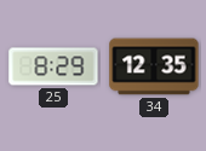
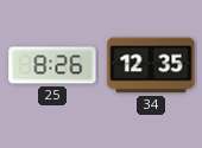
25: 8:29 -> 8:26
